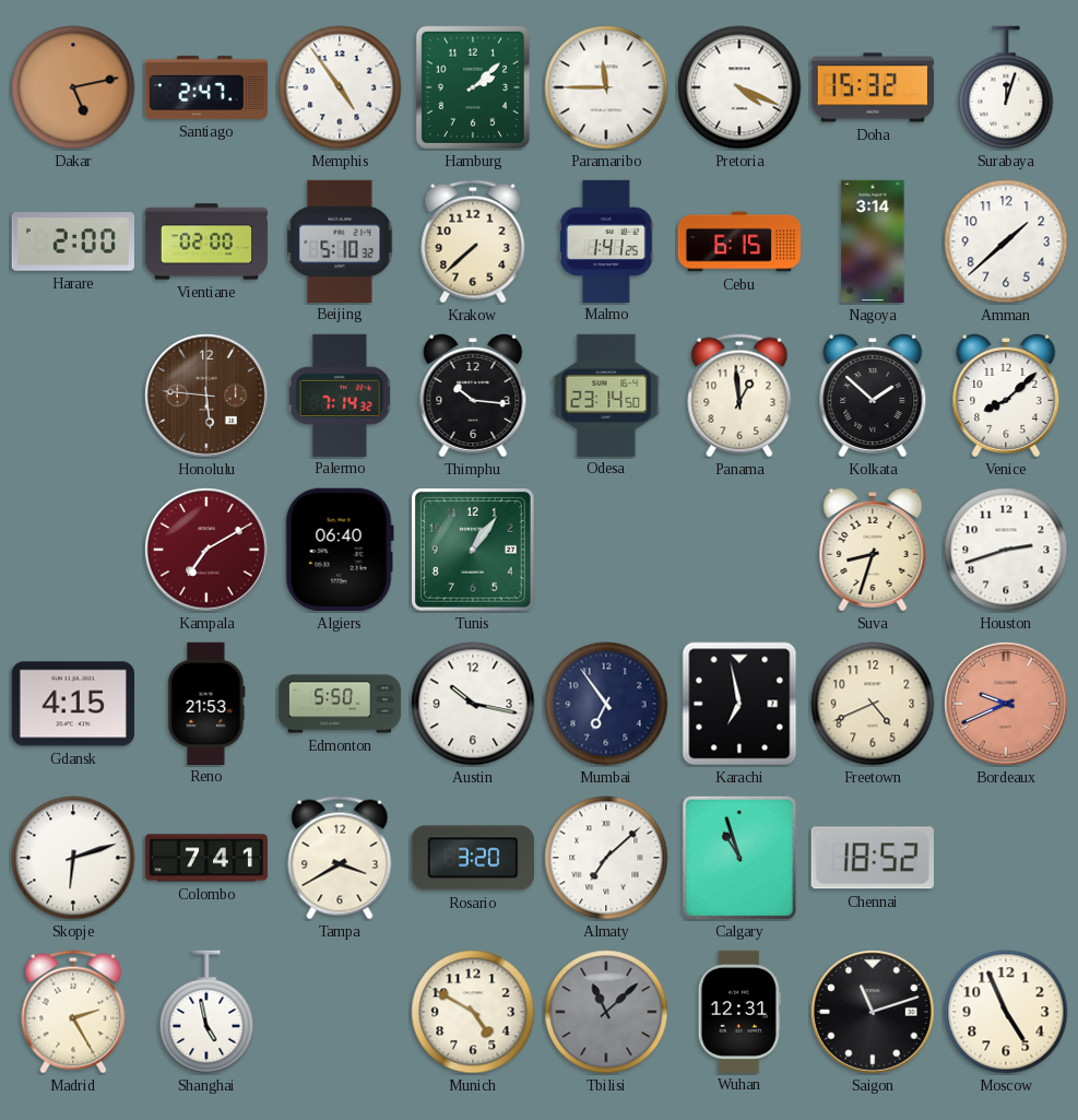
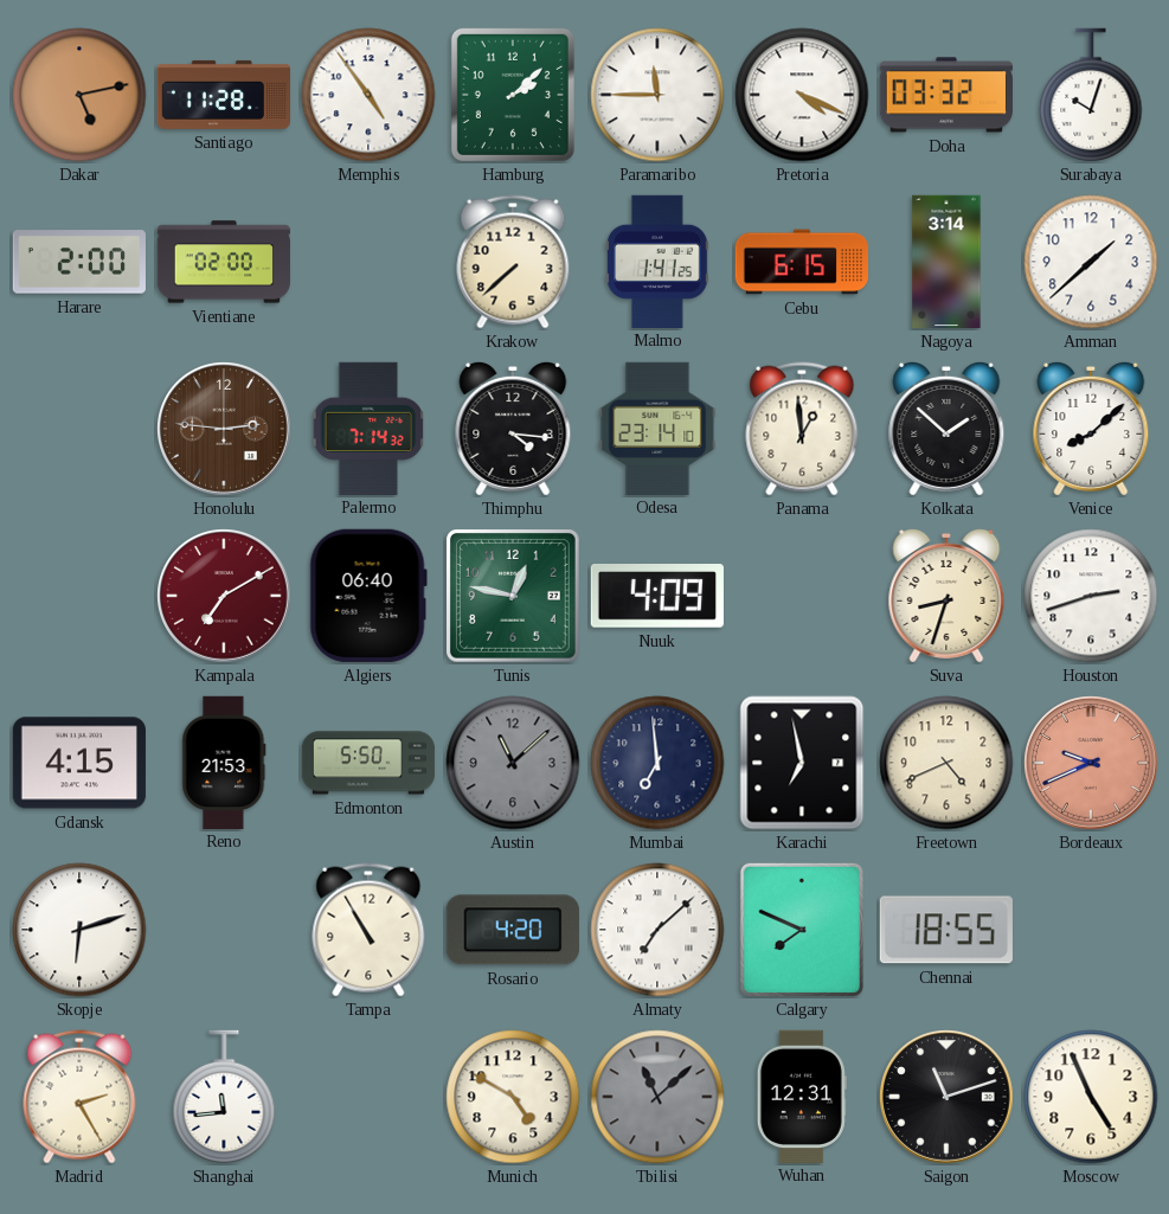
Santiago: 2:47 -> 11:28
Doha: 15:32 -> 03:32
Surabaya: 12:03 -> 10:03
Beijing: 5:10 -> none
Honolulu: 5:46 -> 2:46
Thimphu: 10:16 -> 4:16
Odesa: 23:14:50 -> 23:14:10
Tunis: 1:06 -> 12:47
Nuuk: none -> 4:09
Austin: 10:17 -> 11:08
Austin dial: white -> grey
Mumbai: 6:54 -> 6:59
Colombo: 7:41 -> none
Tampa: 3:40 -> 10:55
Rosario: 3:20 -> 4:20
Calgary: 10:57 -> 7:49
Chennai: 18:52 -> 18:55
Shanghai: 4:58 -> 11:44
